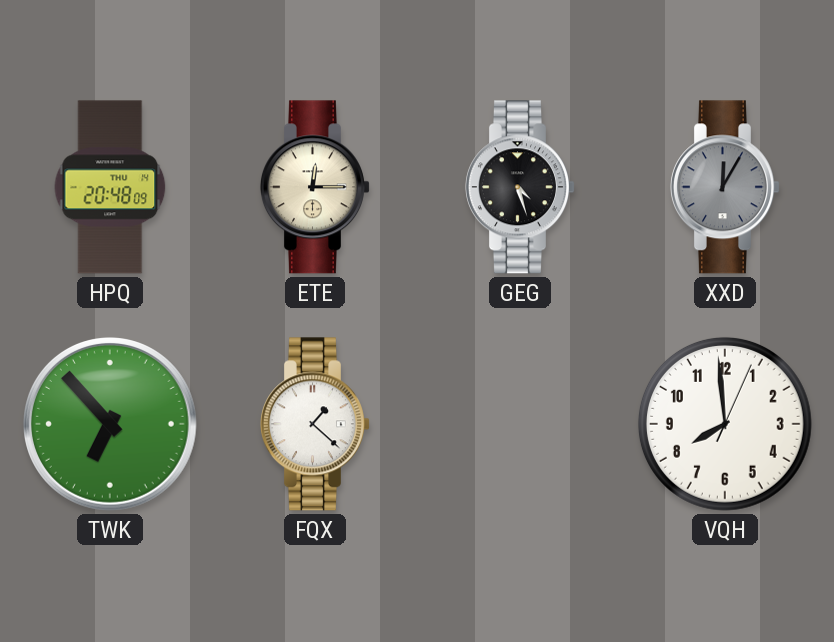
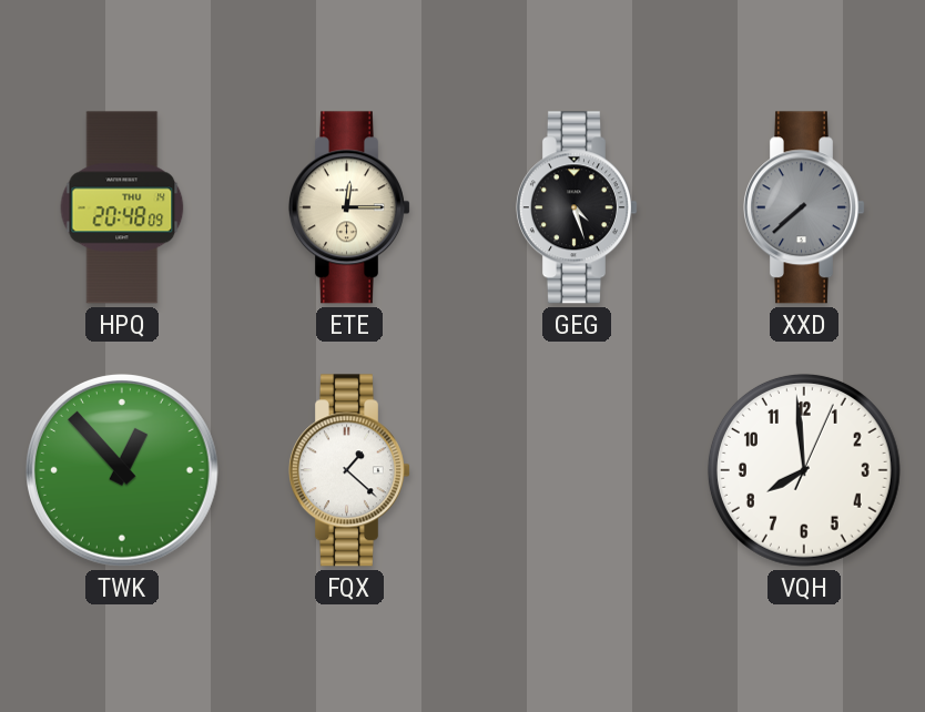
XXD: 12:05 -> 7:38
TWK: 6:53 -> 12:53
